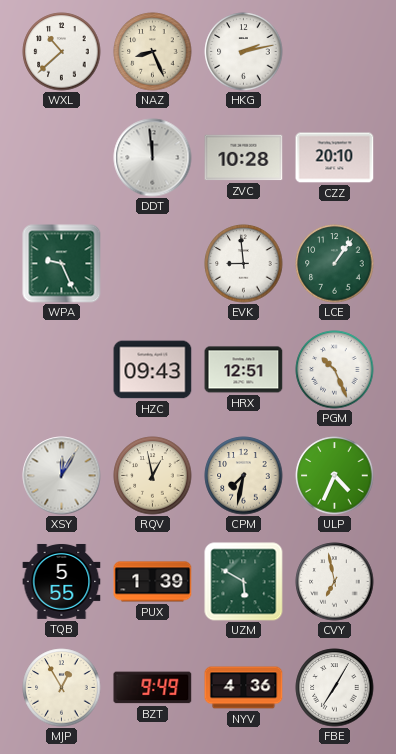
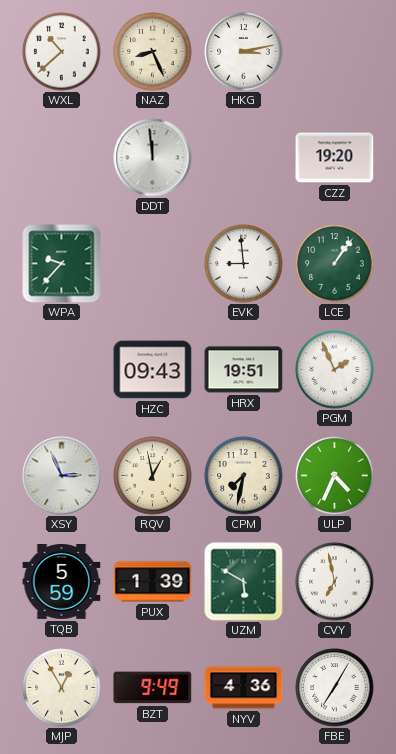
HKG: 2:13 -> 3:13
ZVC: 10:28 -> none
CZZ: 20:10 -> 19:20
WPA: 9:26 -> 9:37
HRX: 12:51 -> 19:51
PGM: 10:26 -> 1:56
XSY: 12:05 -> 2:56
TQB: 5:55 -> 5:59
